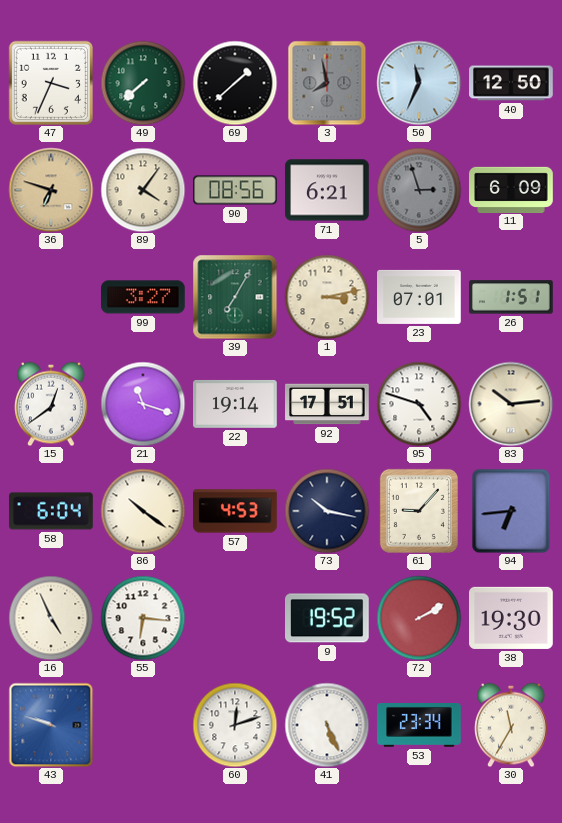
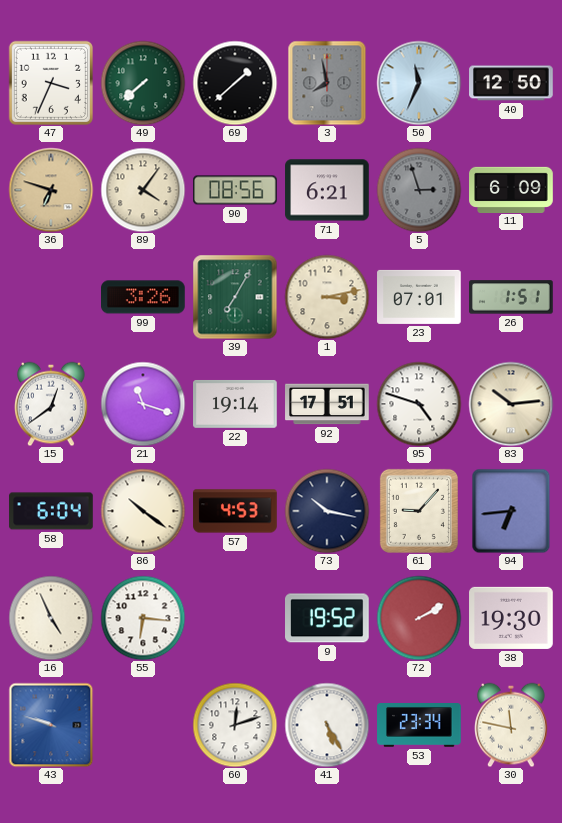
99: 3:27 -> 3:26
41: 5:26 -> 5:25
30: 11:35 -> 11:47
